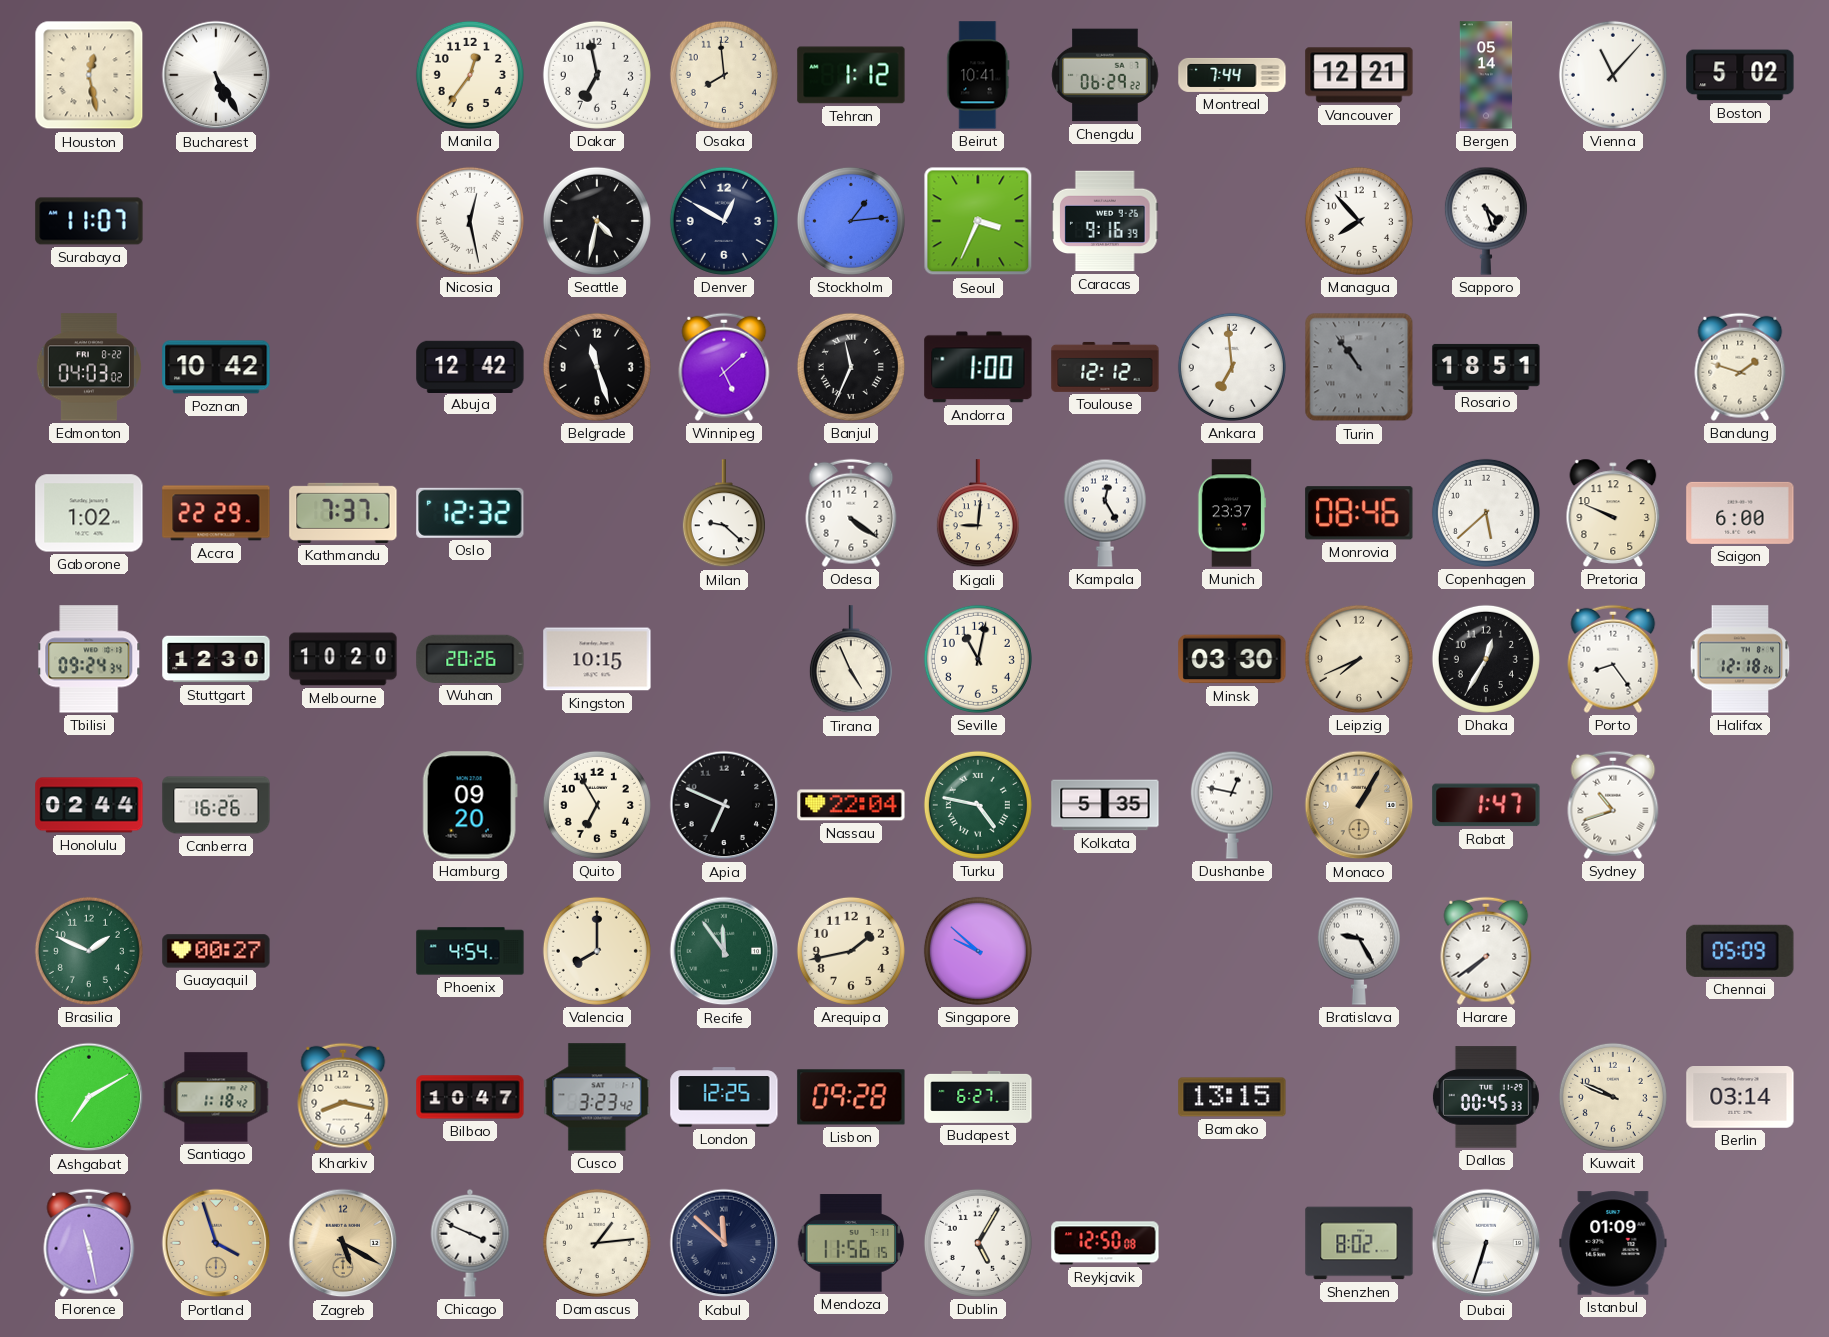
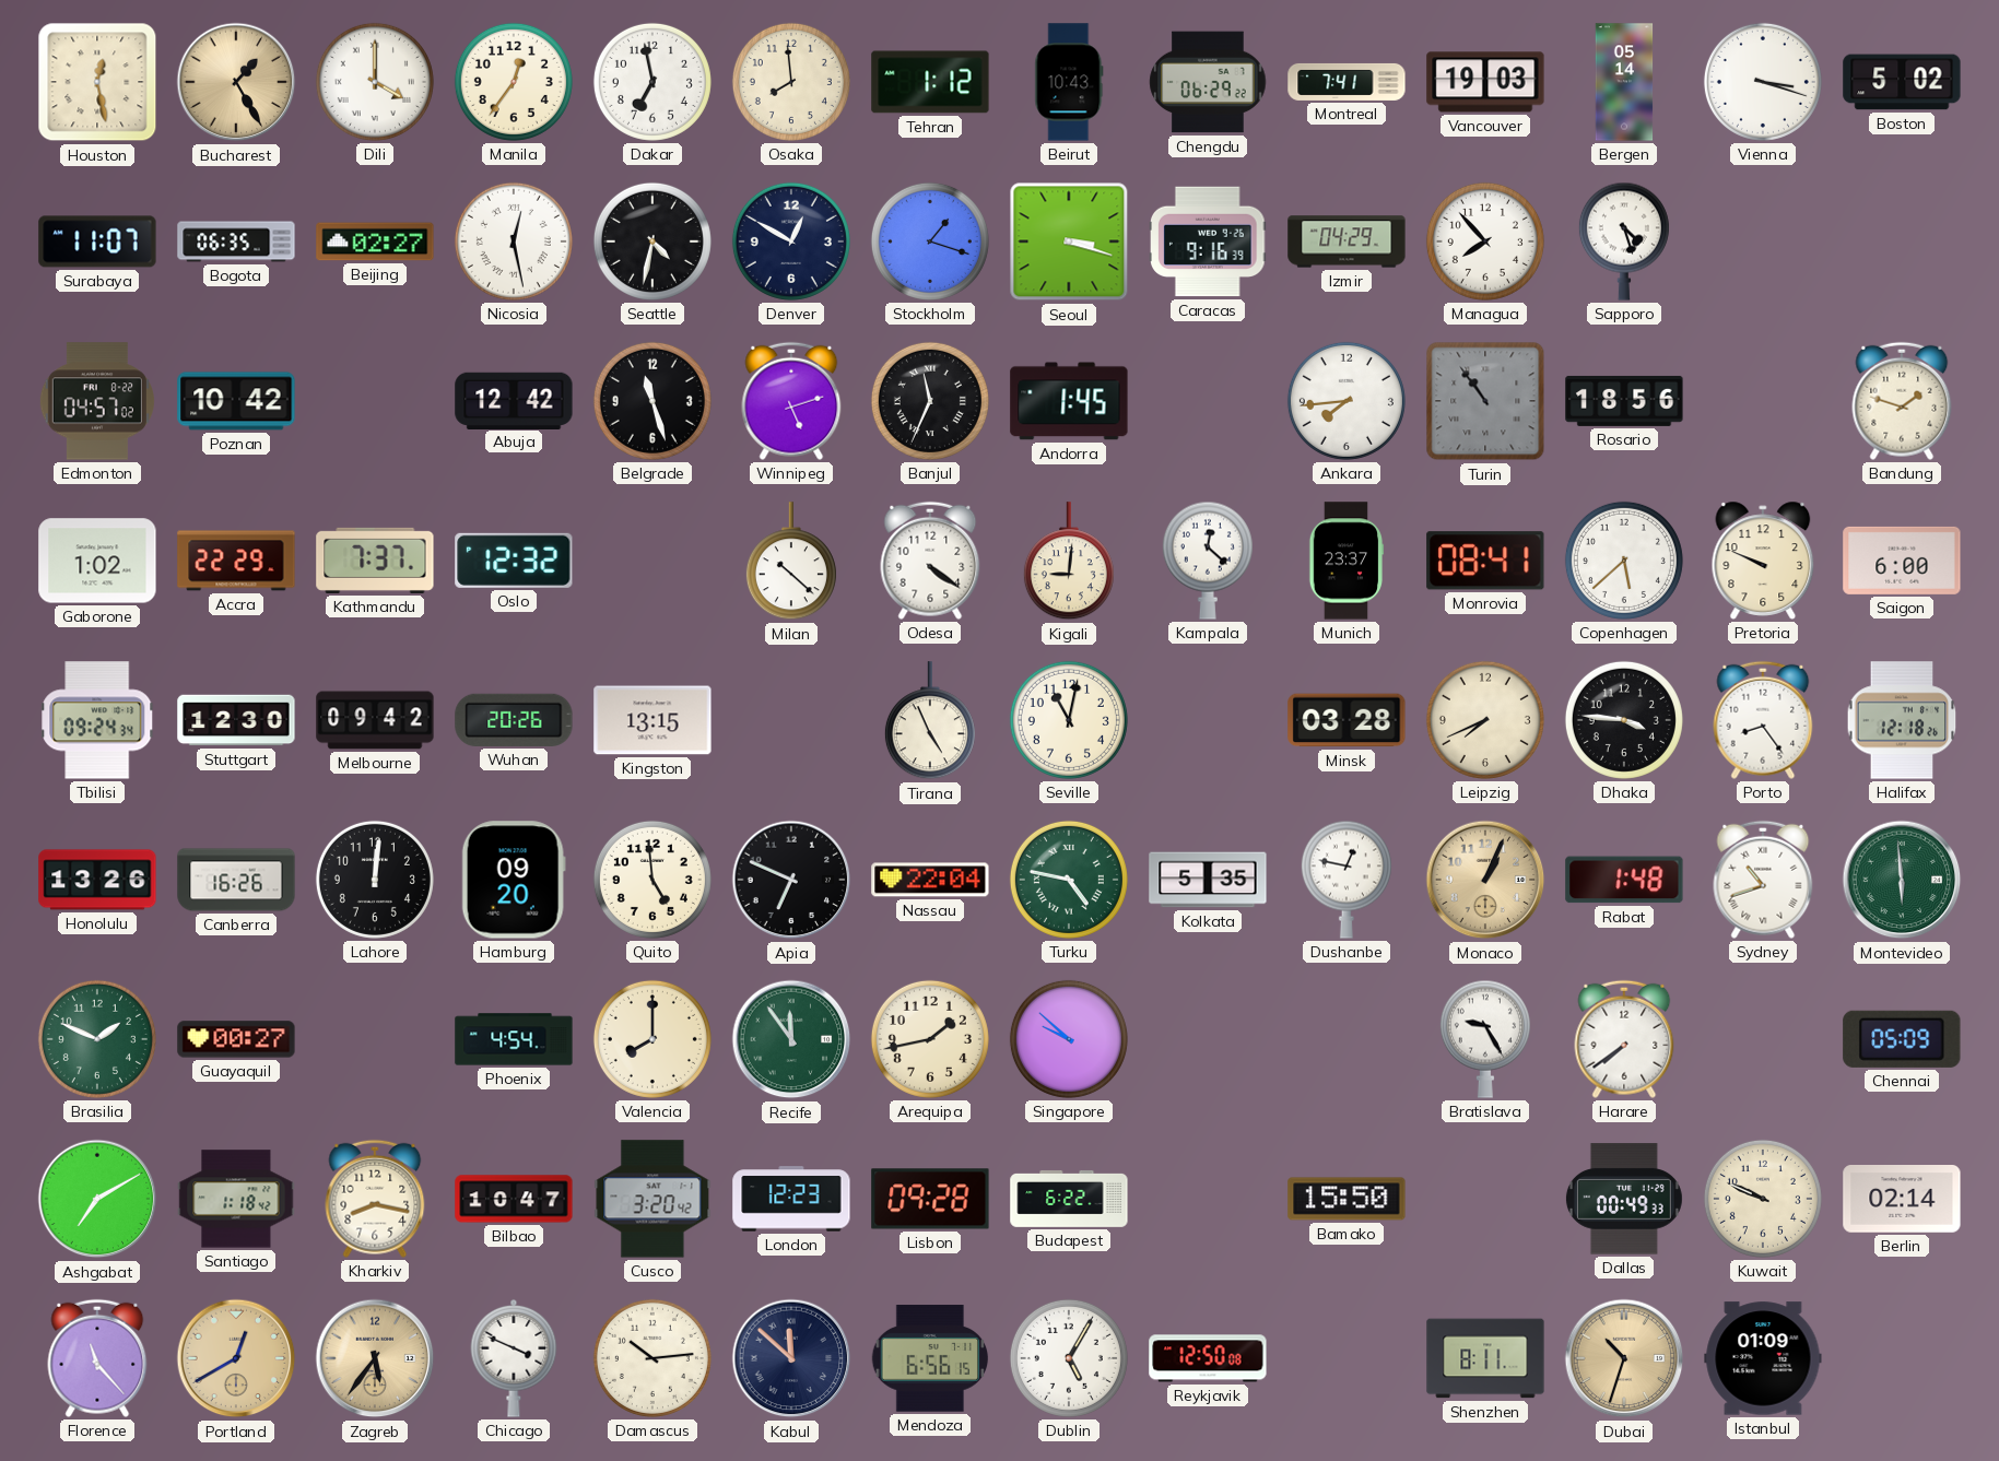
Bucharest: 5:25 -> 1:25
Bucharest dial: white -> champagne
Dili: none -> 4:00
Beirut: 10:41 -> 10:43
Montreal: 7:44 -> 7:41
Vancouver: 12:21 -> 19:03
Vienna: 11:07 -> 3:18
Bogota: none -> 06:35
Beijing: none -> 02:27
Stockholm: 1:14 -> 1:18
Seoul: 3:34 -> 3:18
Izmir: none -> 04:29
Edmonton: 04:03 -> 04:57
Winnipeg: 5:08 -> 5:12
Andorra: 1:00 -> 1:45
Toulouse: 12:12 -> none
Ankara: 6:59 -> 7:44
Rosario: 18:51 -> 18:56
Milan: 9:22 -> 10:22
Kampala: 12:25 -> 12:22
Monrovia: 08:46 -> 08:41
Melbourne: 10:20 -> 09:42
Kingston: 10:15 -> 13:15
Minsk: 03:30 -> 03:28
Dhaka: 12:35 -> 3:46
Honolulu: 02:44 -> 13:26
Lahore: none -> 12:01
Quito: 6:55 -> 4:59
Monaco: 1:05 -> 1:04
Rabat: 1:47 -> 1:48
Montevideo: none -> 5:59
Cusco: 3:23 -> 3:20
London: 12:25 -> 12:23
Budapest: 6:27 -> 6:22
Bamako: 13:15 -> 15:50
Dallas: 00:45 -> 00:49
Berlin: 03:14 -> 02:14
Florence: 11:28 -> 11:23
Portland: 3:57 -> 12:40
Zagreb: 5:20 -> 5:36
Damascus: 1:14 -> 10:14
Mendoza: 11:56 -> 6:56
Shenzhen: 8:02 -> 8:11
Dubai: 6:33 -> 10:33
Dubai dial: white -> champagne
